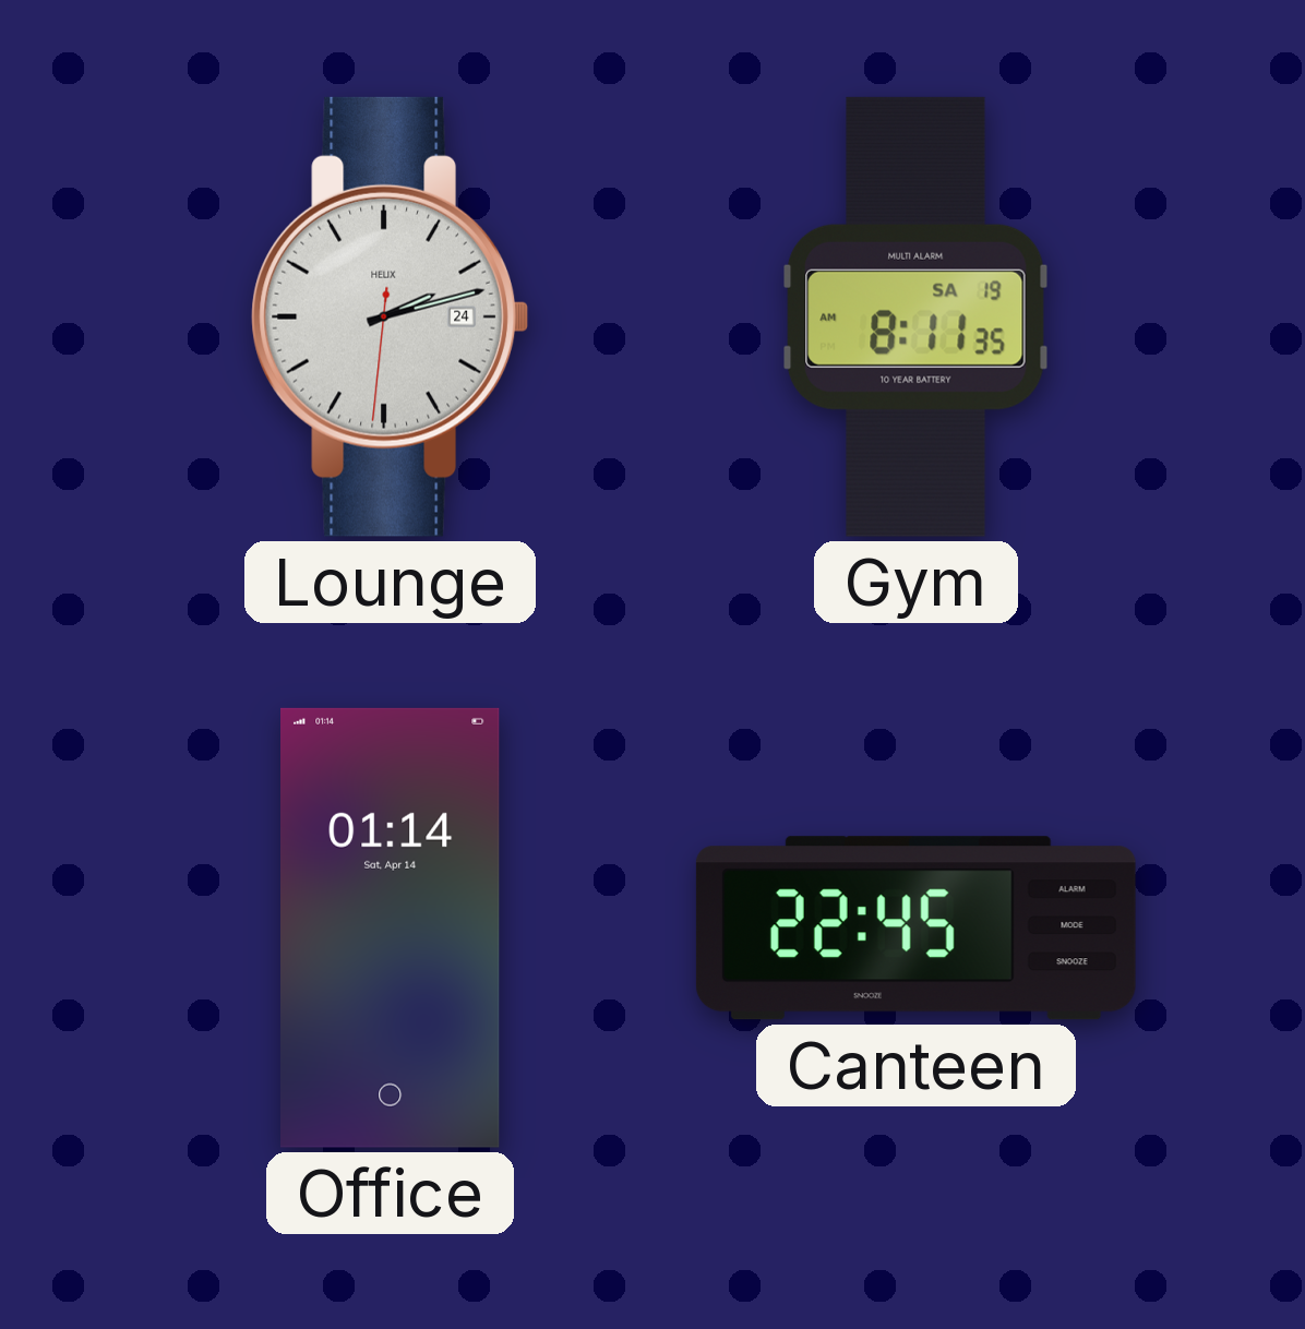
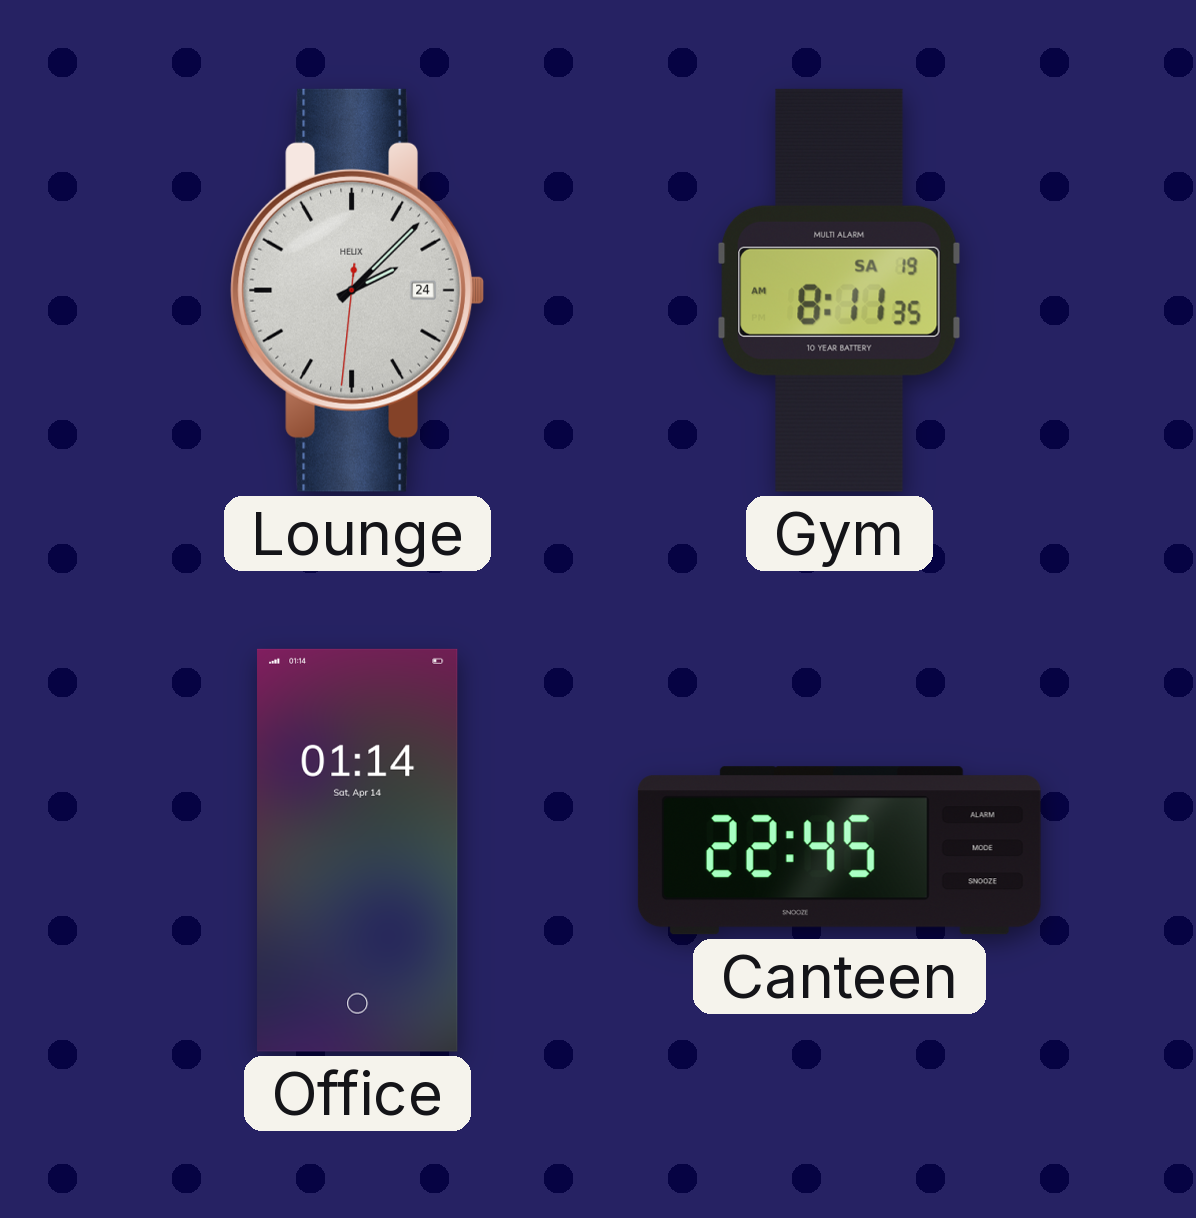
Lounge: 2:12 -> 2:07
